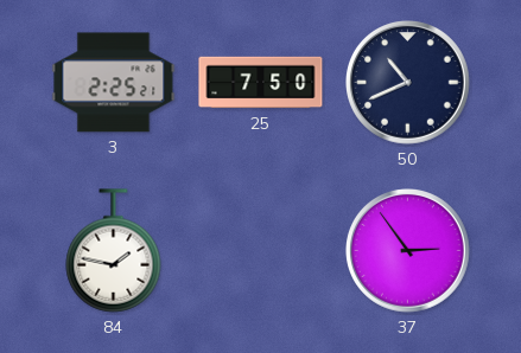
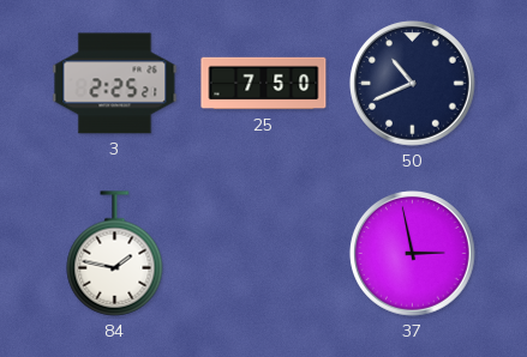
37: 2:54 -> 2:58
